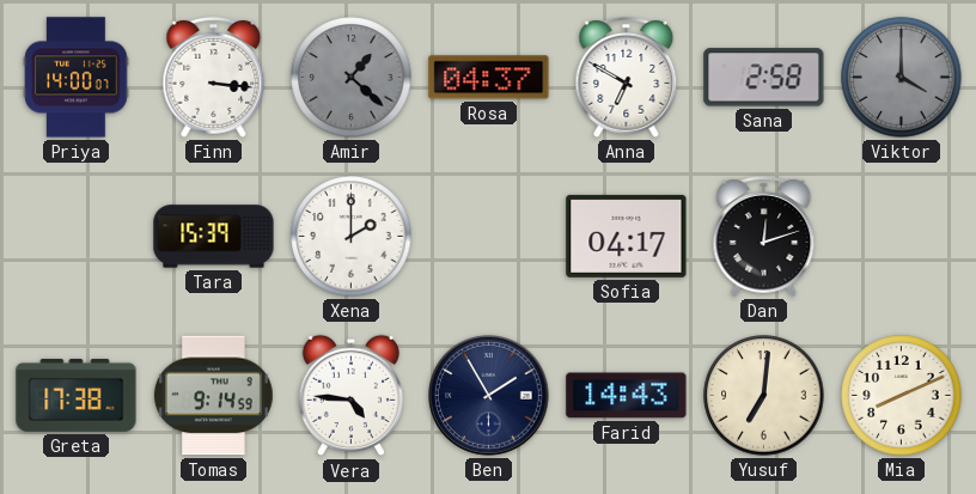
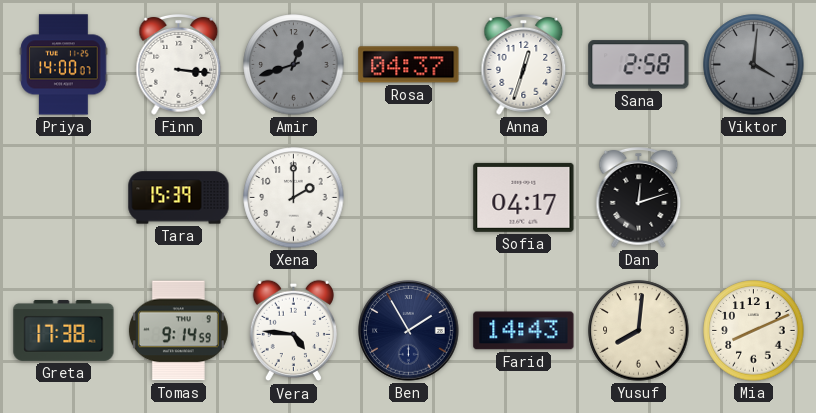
Amir: 1:22 -> 12:42
Anna: 6:50 -> 12:33
Viktor: 4:00 -> 4:01
Yusuf: 7:01 -> 8:01
